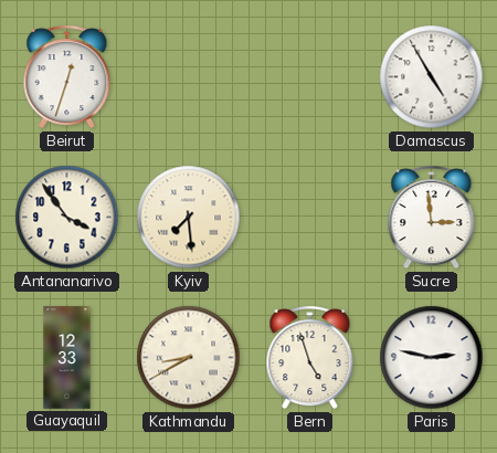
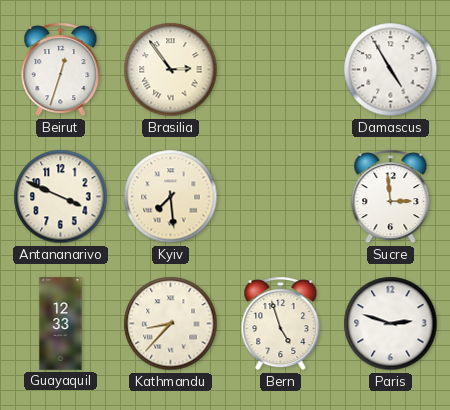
Brasilia: none -> 2:54
Antananarivo: 3:54 -> 3:49
Kathmandu: 8:40 -> 8:37
Paris: 2:47 -> 2:48
